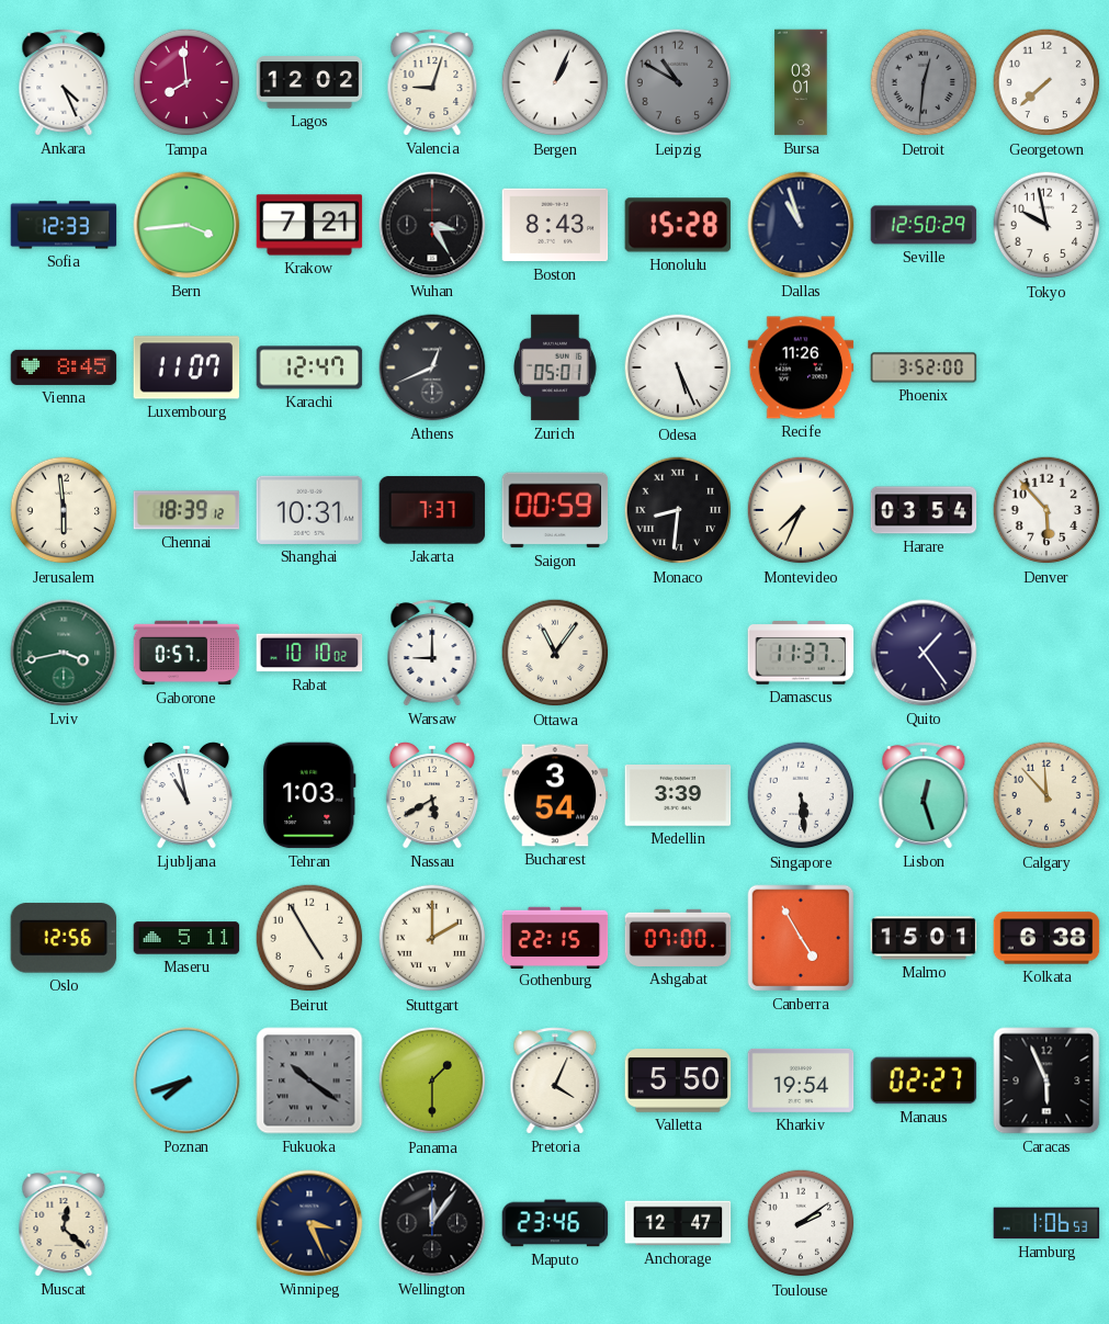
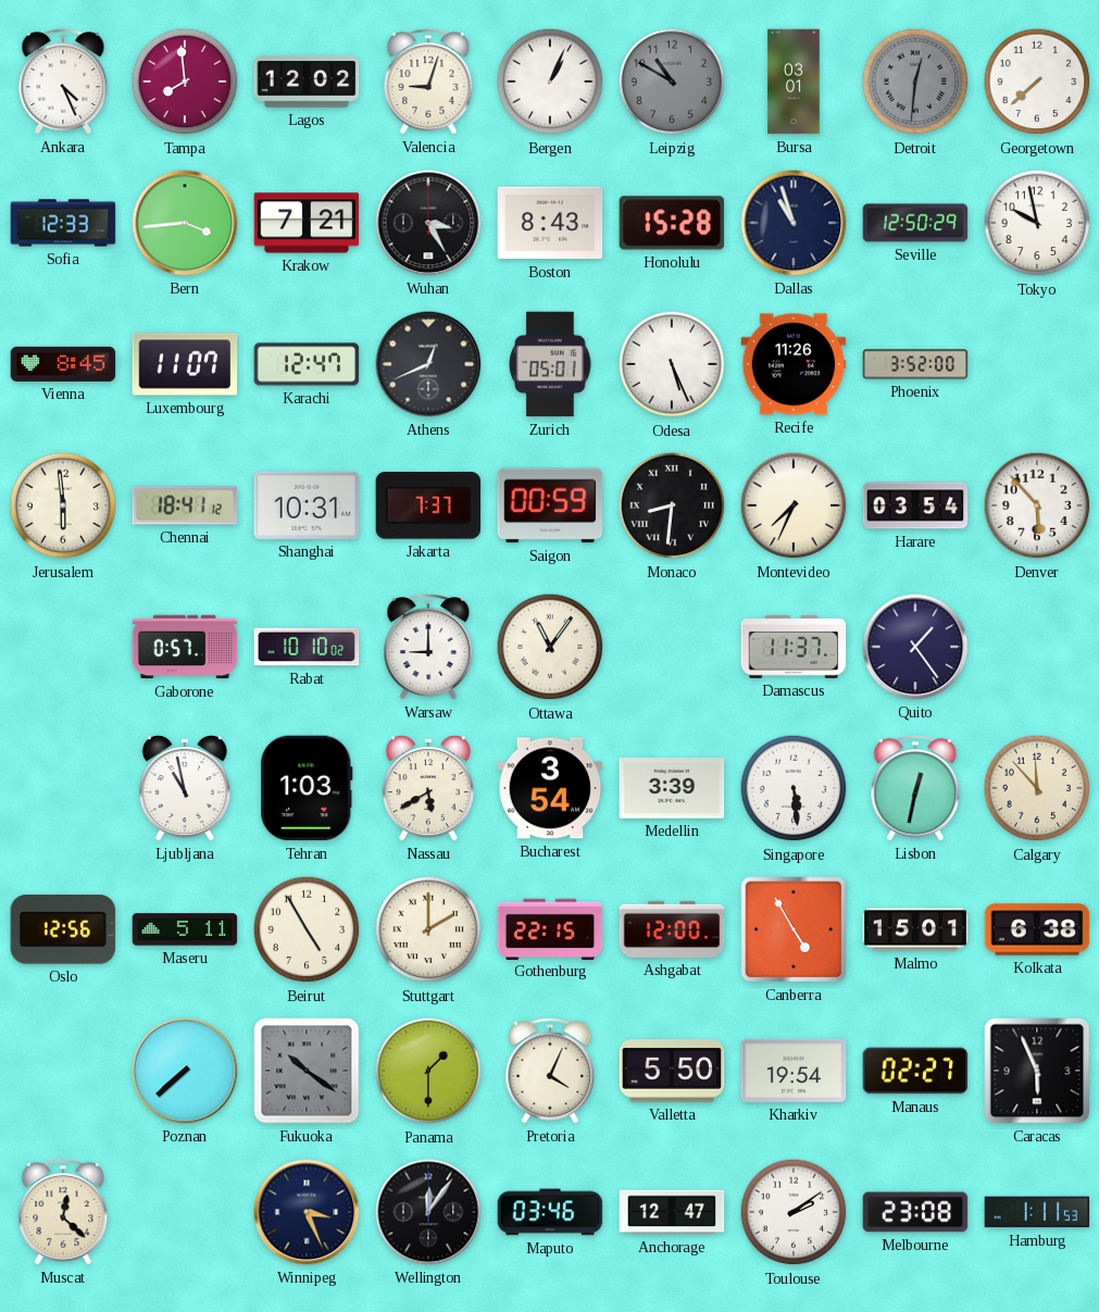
Chennai: 18:39 -> 18:41
Lviv: 3:43 -> none
Lisbon: 12:27 -> 12:32
Ashgabat: 07:00 -> 12:00
Poznan: 7:42 -> 7:38
Maputo: 23:46 -> 03:46
Melbourne: none -> 23:08
Hamburg: 1:06 -> 1:11
